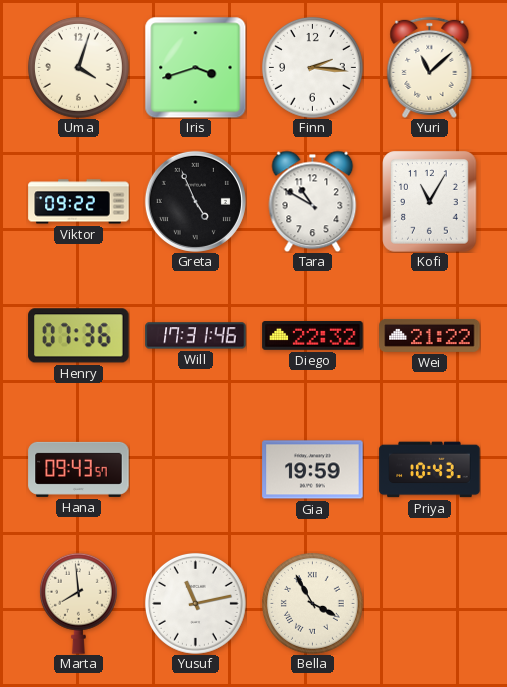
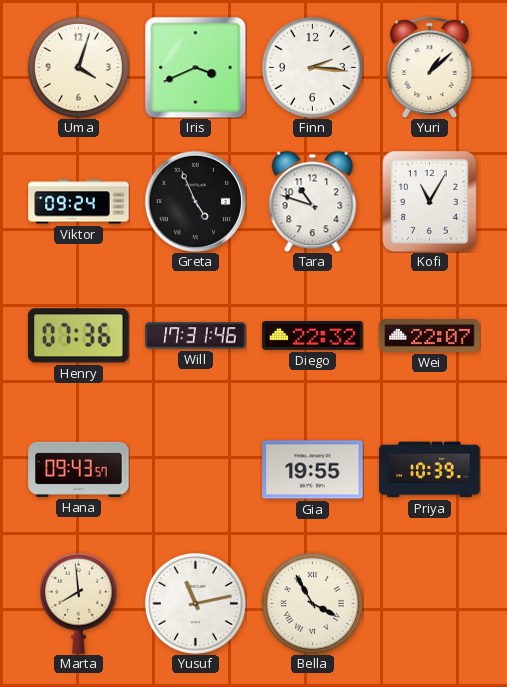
Iris: 3:42 -> 3:41
Yuri: 11:08 -> 1:08
Viktor: 09:22 -> 09:24
Tara: 10:50 -> 10:48
Wei: 21:22 -> 22:07
Gia: 19:59 -> 19:55
Priya: 10:43 -> 10:39
